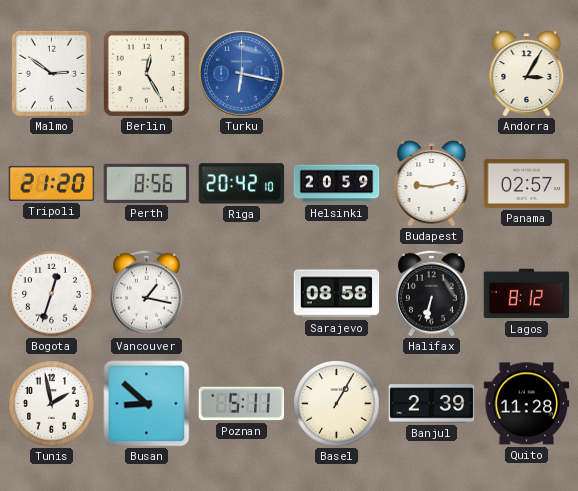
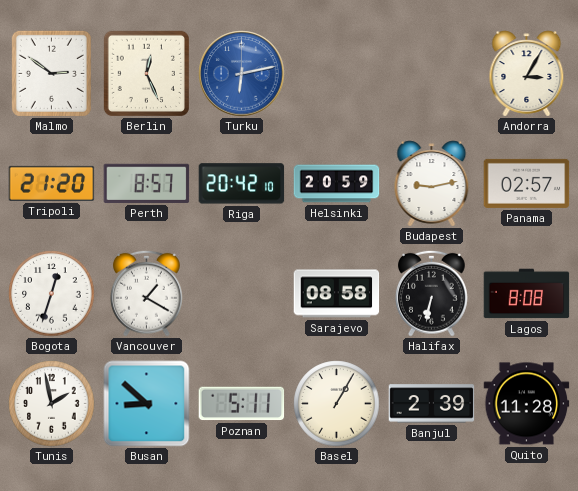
Berlin: 12:25 -> 12:26
Turku: 6:17 -> 6:13
Perth: 8:56 -> 8:57
Vancouver: 1:17 -> 1:20
Lagos: 8:12 -> 8:08
